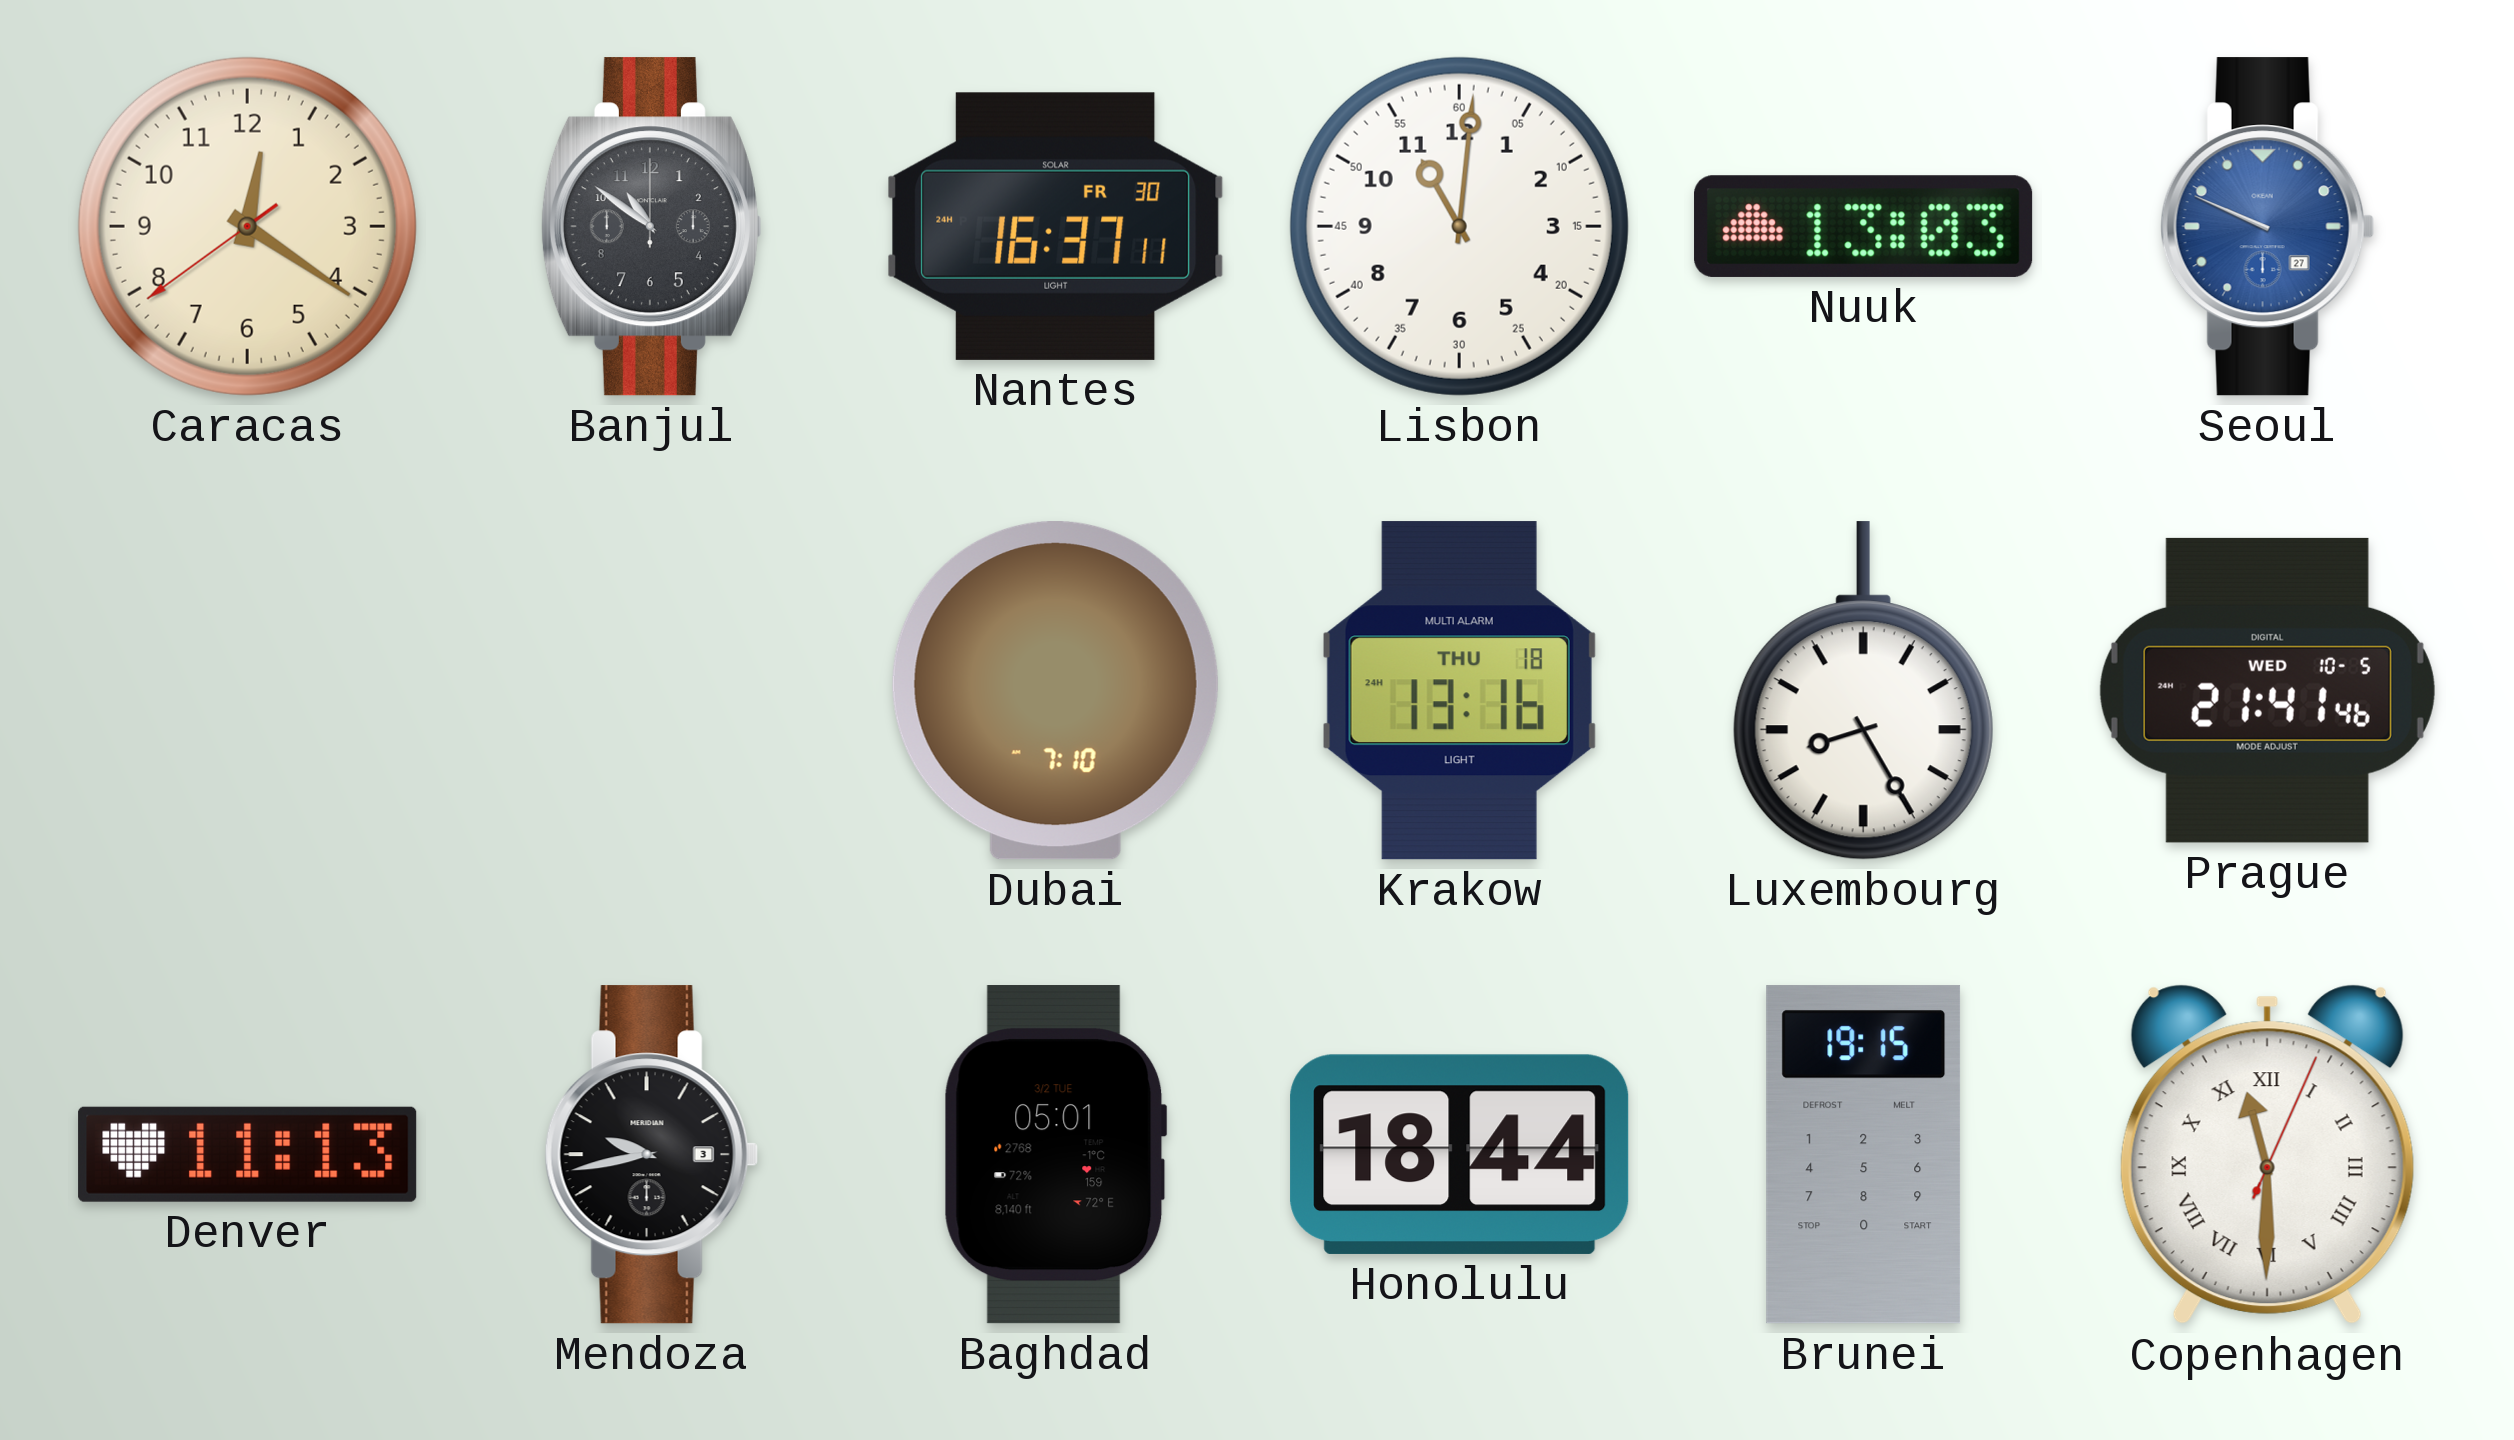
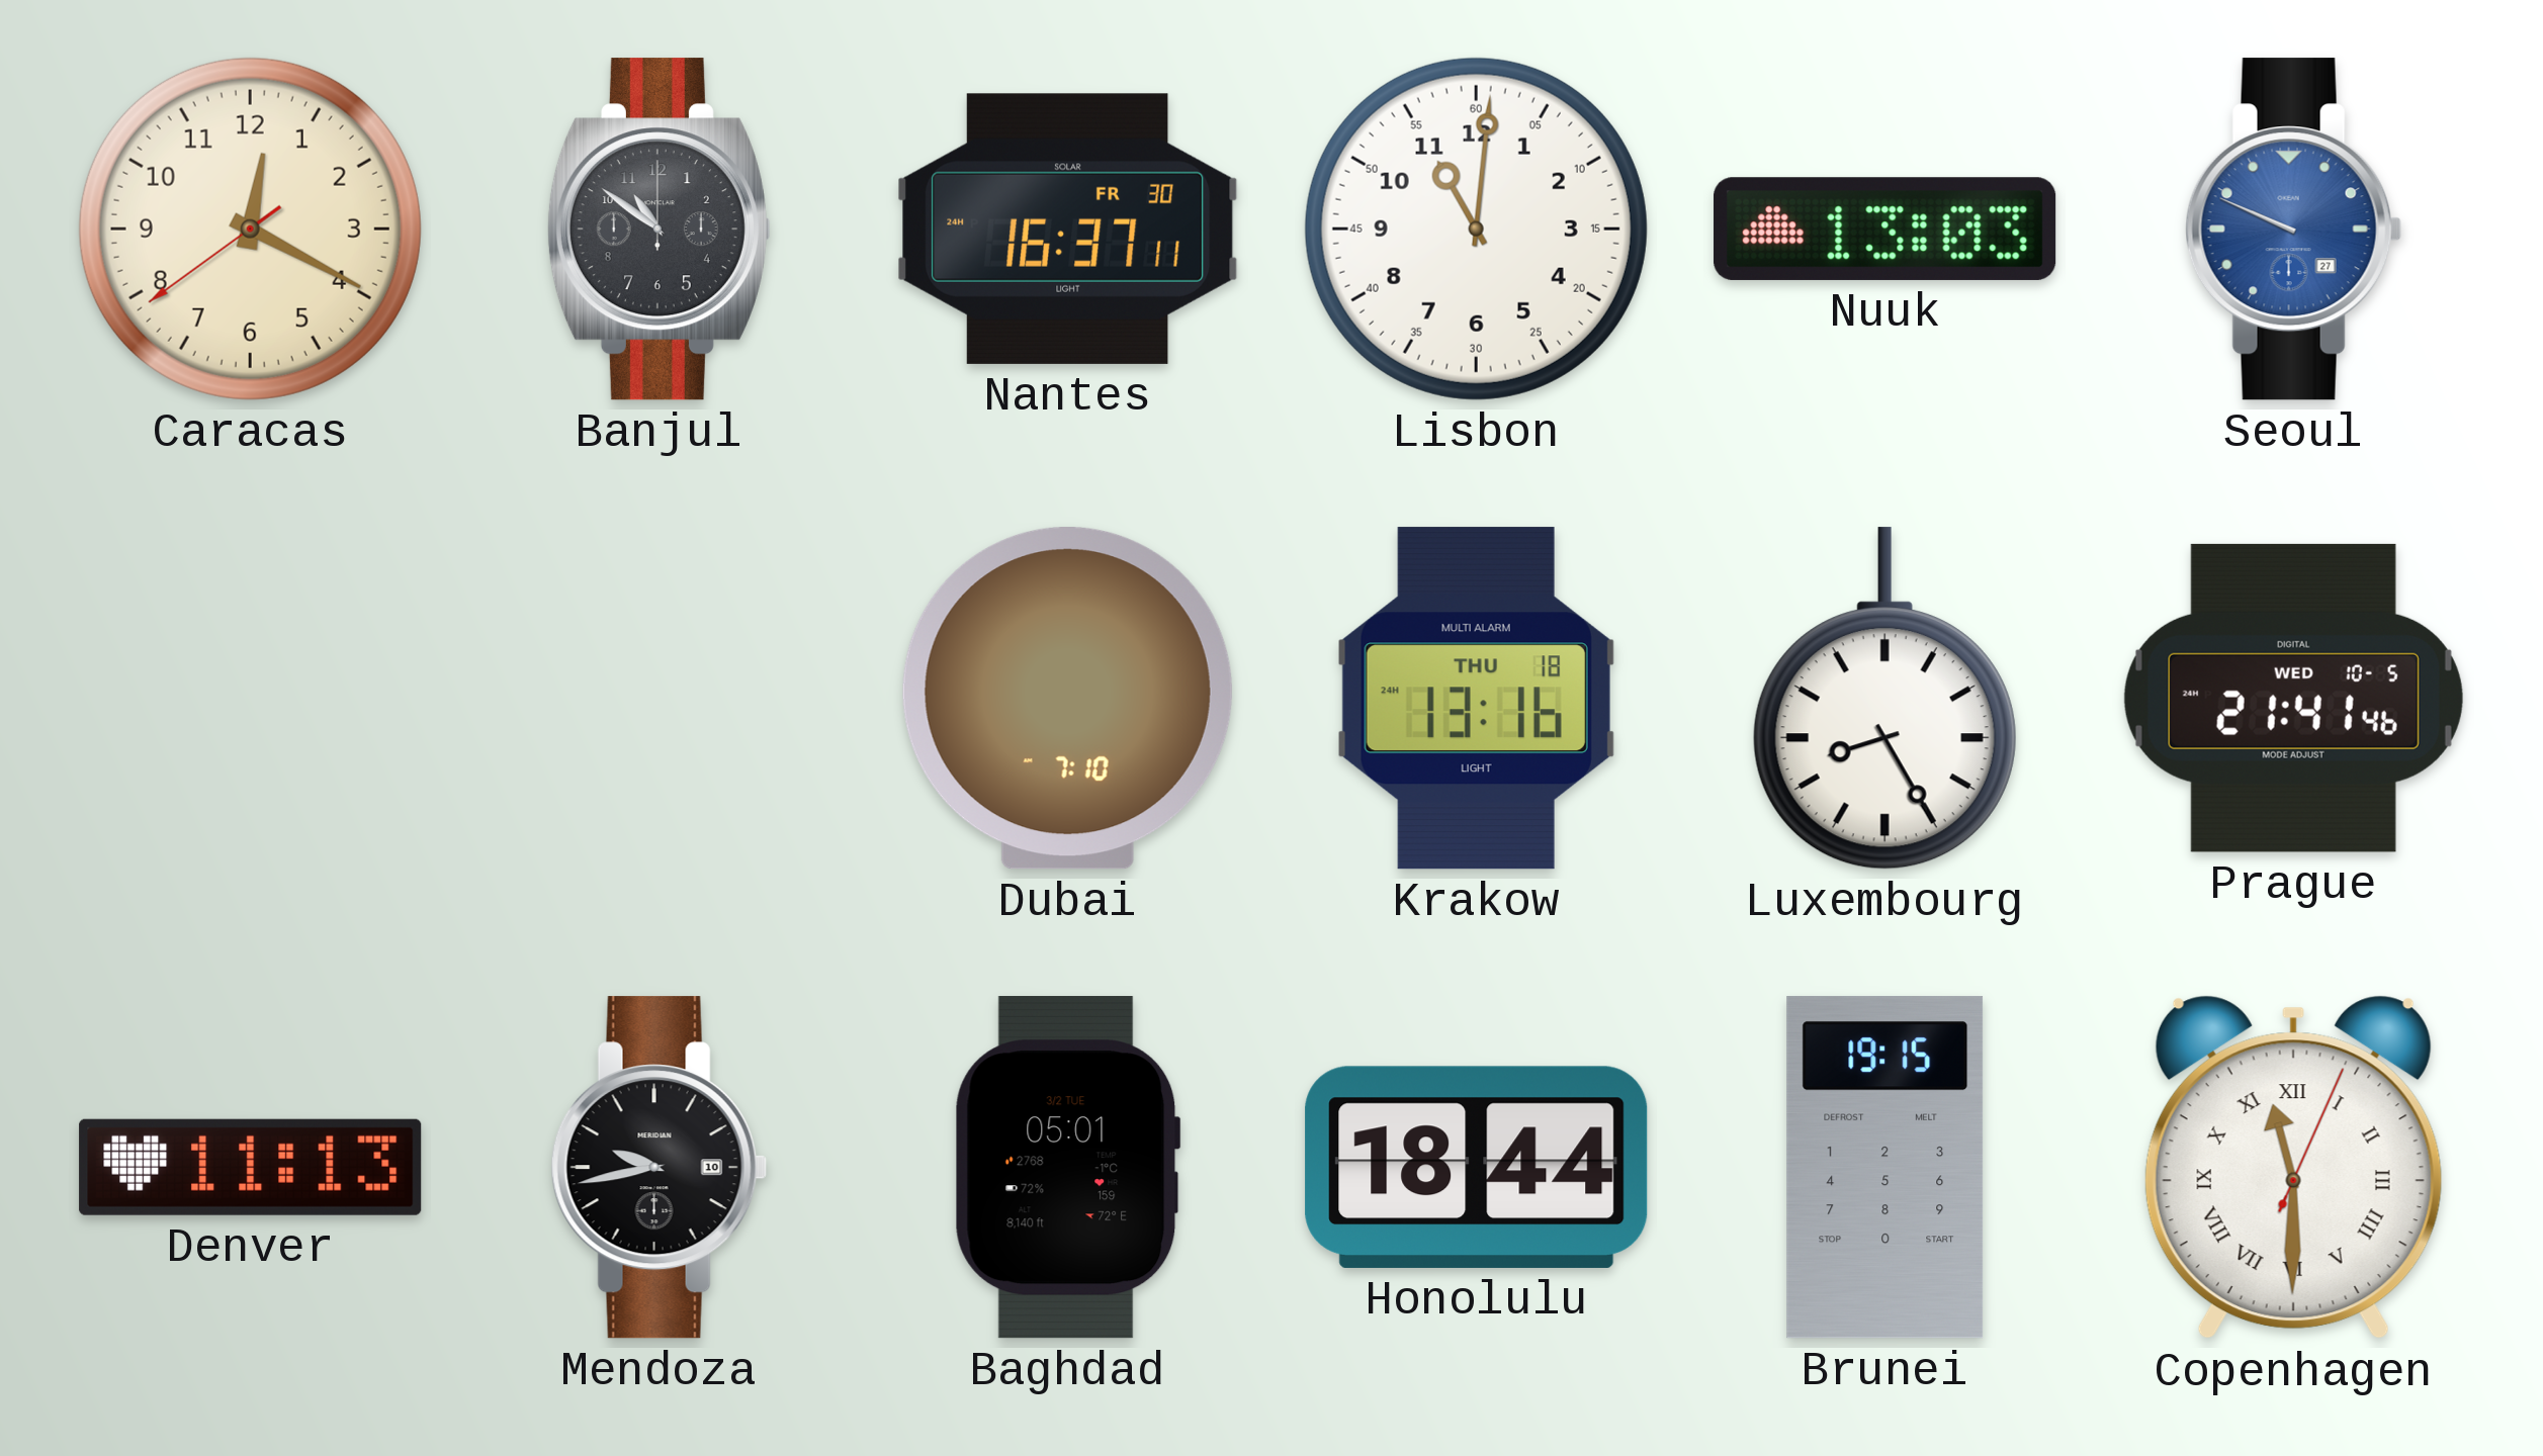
Caracas: 12:20 -> 12:19
Mendoza date: 3 -> 10
